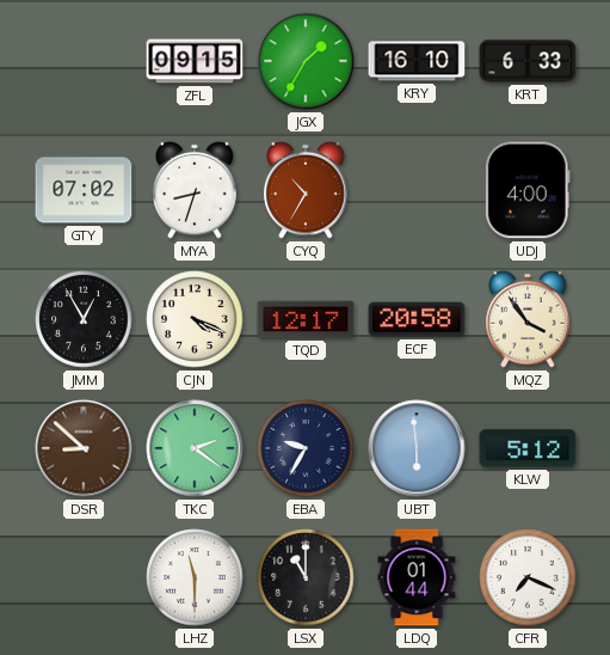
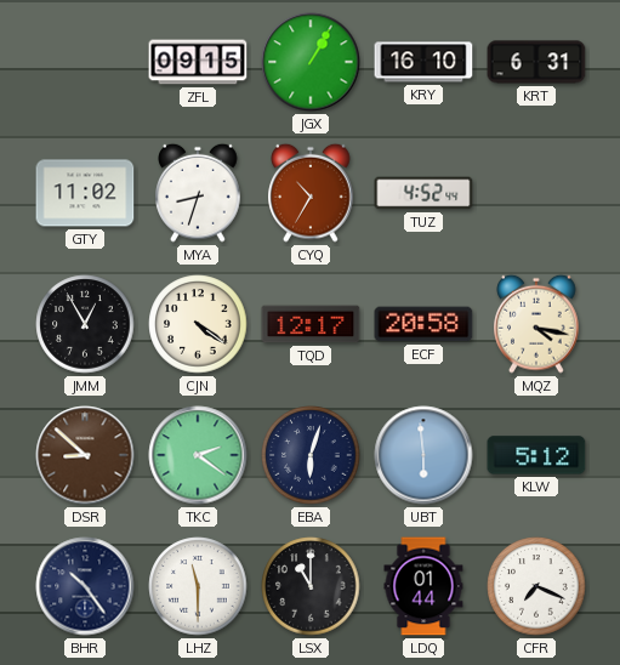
JGX: 1:35 -> 1:05
KRT: 6:33 -> 6:31
GTY: 07:02 -> 11:02
TUZ: none -> 4:52
UDJ: 4:00 -> none
CJN: 4:19 -> 4:21
MQZ: 3:54 -> 4:17
EBA: 9:35 -> 6:03
BHR: none -> 10:24
